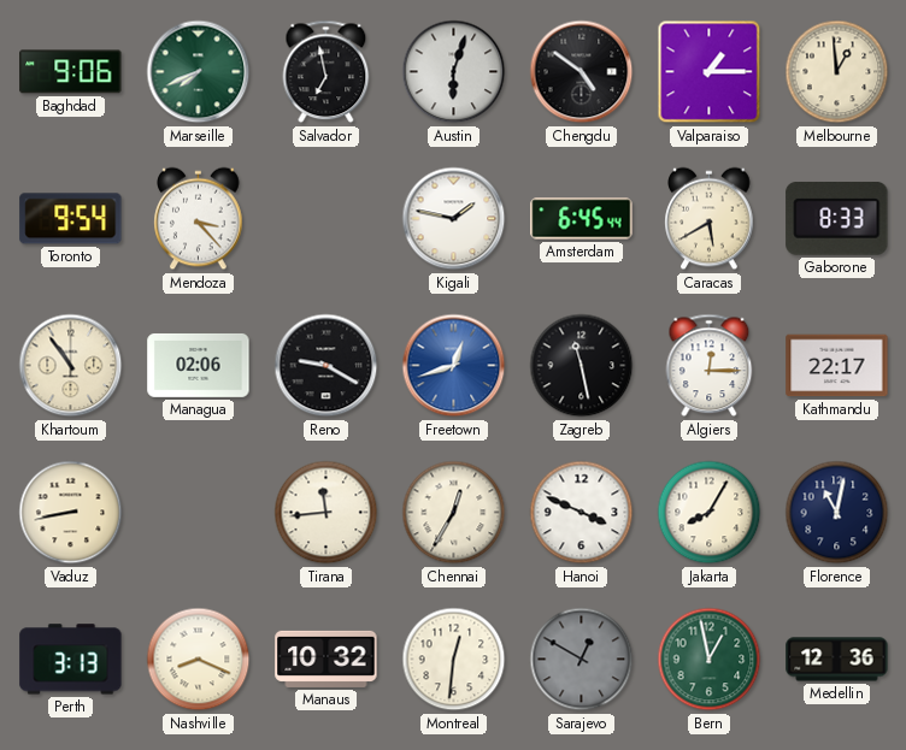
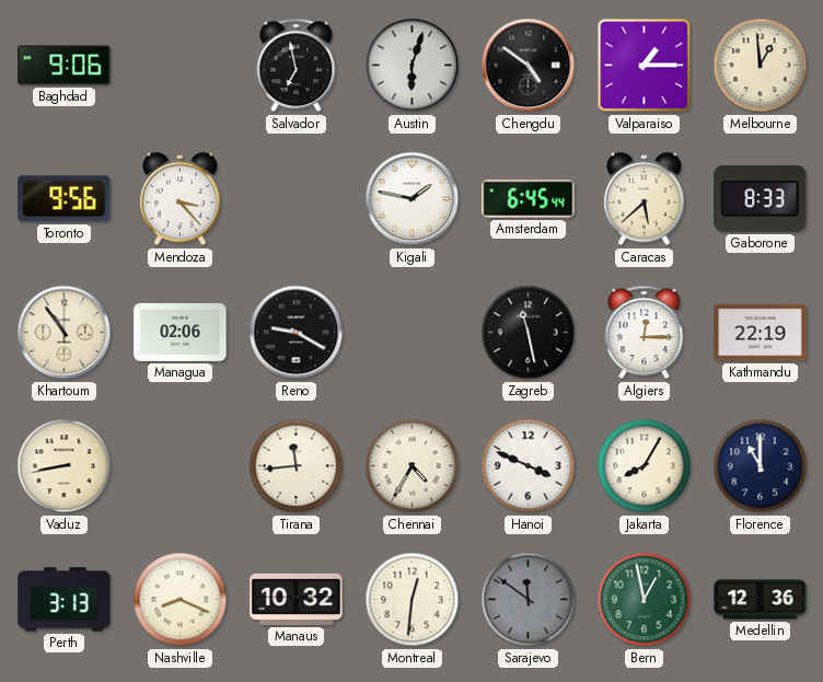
Marseille: 7:41 -> none
Toronto: 9:54 -> 9:56
Caracas: 5:40 -> 5:38
Freetown: 12:42 -> none
Kathmandu: 22:17 -> 22:19
Chennai: 12:35 -> 4:35
Florence: 11:02 -> 11:00
Sarajevo: 12:50 -> 11:51
